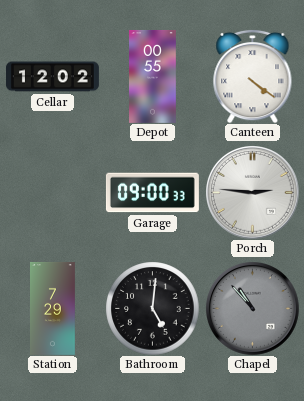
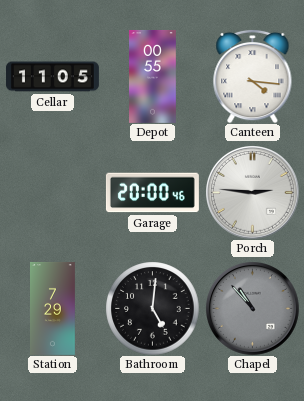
Cellar: 12:02 -> 11:05
Canteen: 4:21 -> 4:16
Garage: 09:00 -> 20:00
